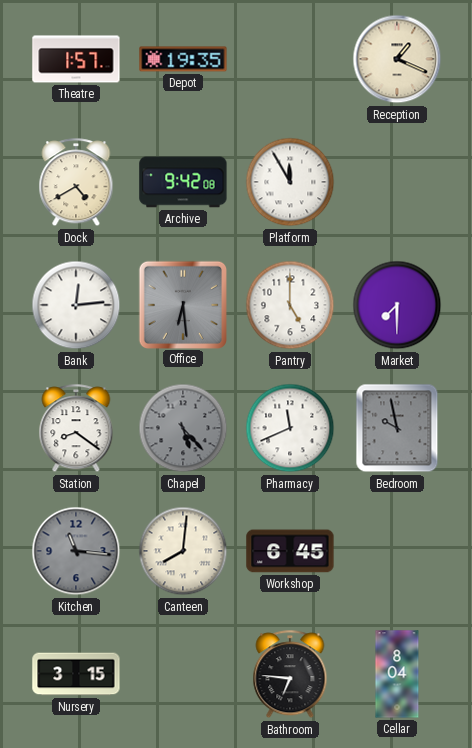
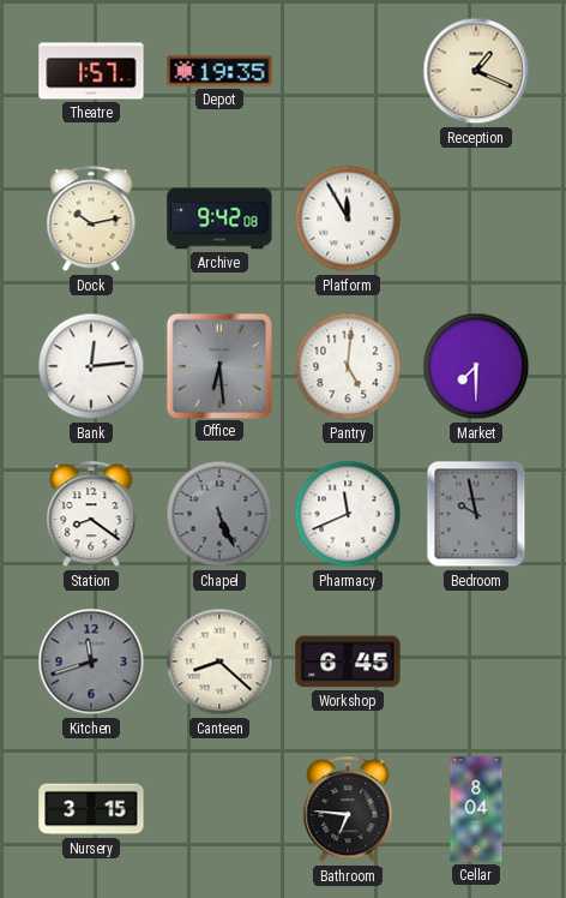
Dock: 4:40 -> 10:13
Pantry: 5:00 -> 5:01
Chapel: 5:23 -> 5:26
Kitchen: 11:16 -> 11:42
Canteen: 8:01 -> 8:22
